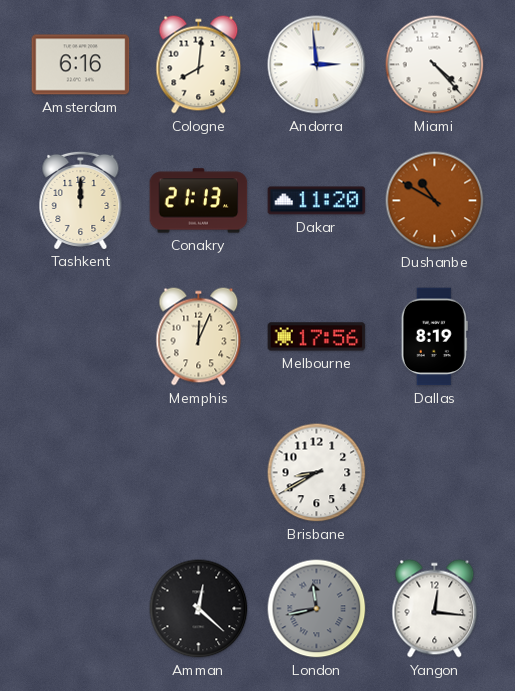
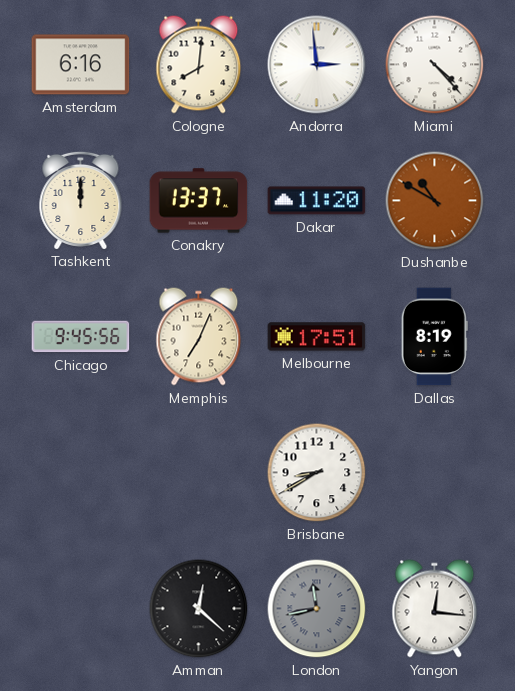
Conakry: 21:13 -> 13:37
Chicago: none -> 9:45
Memphis: 12:04 -> 7:04
Melbourne: 17:56 -> 17:51
